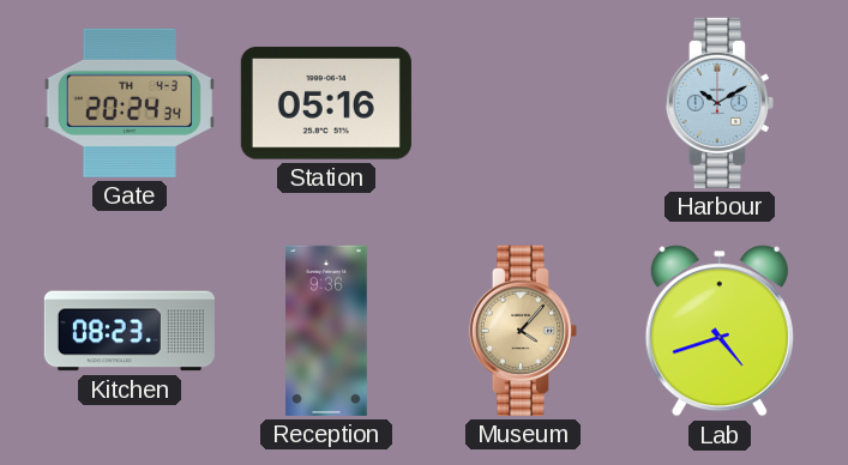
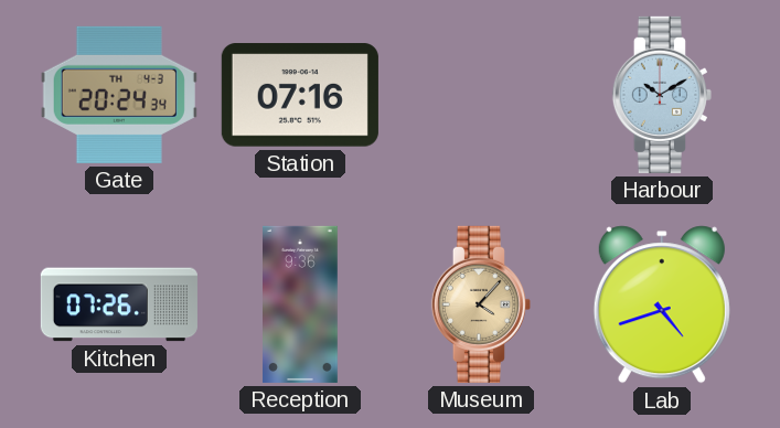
Station: 05:16 -> 07:16
Kitchen: 08:23 -> 07:26
